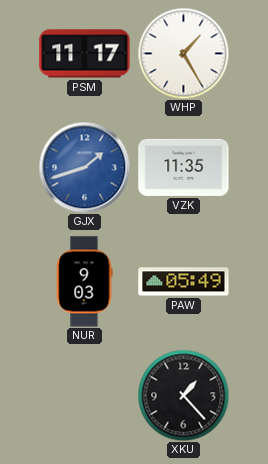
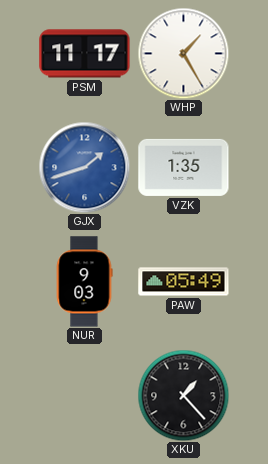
VZK: 11:35 -> 1:35
